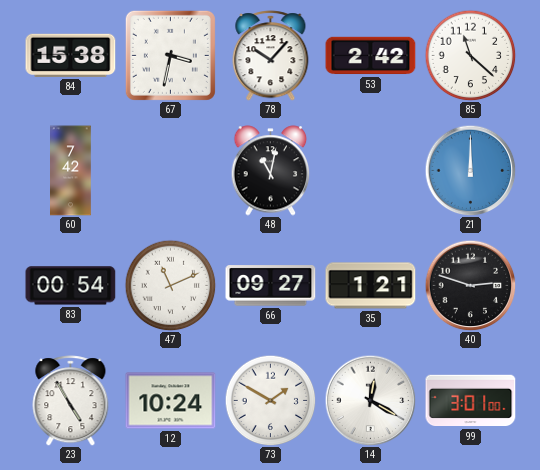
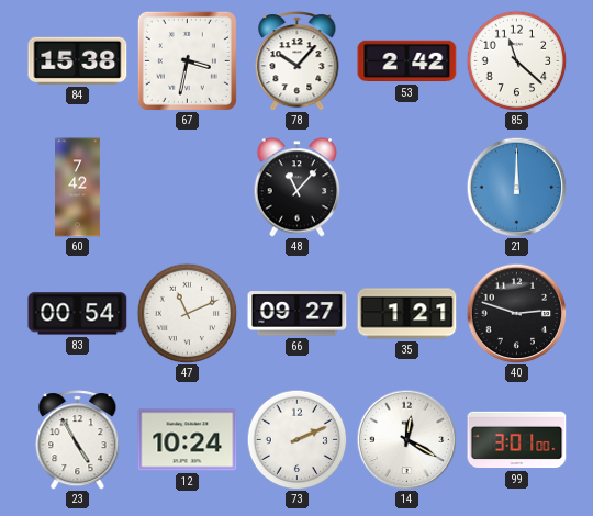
48: 11:02 -> 11:07
73: 1:50 -> 2:11
